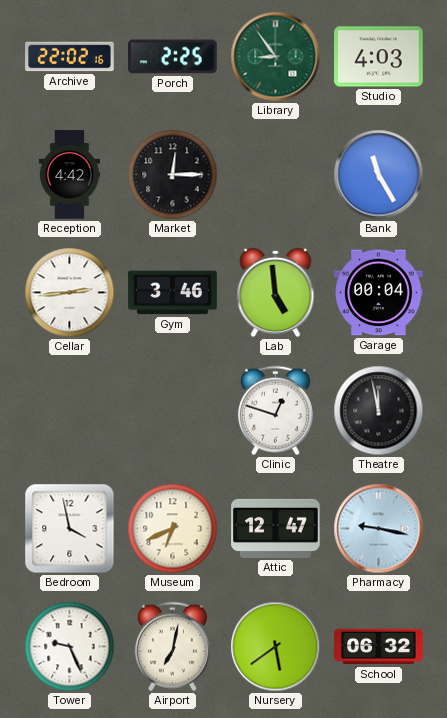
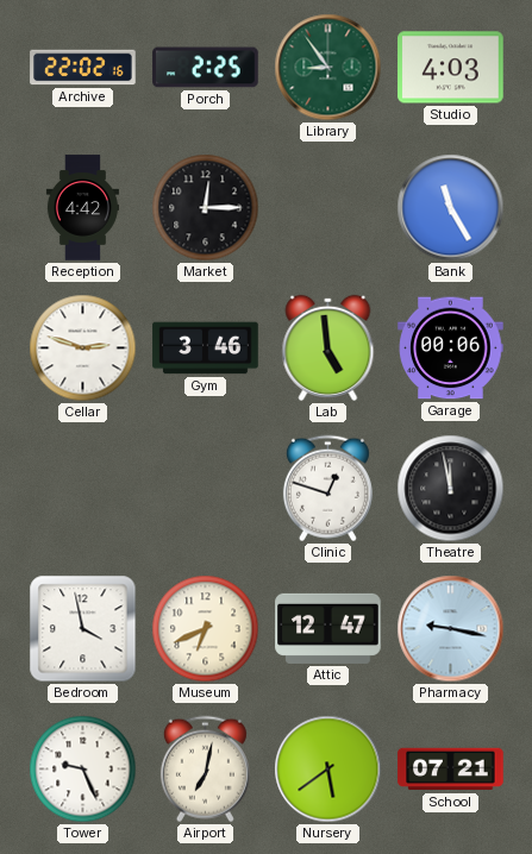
Cellar: 2:44 -> 2:48
Garage: 00:04 -> 00:06
School: 06:32 -> 07:21
